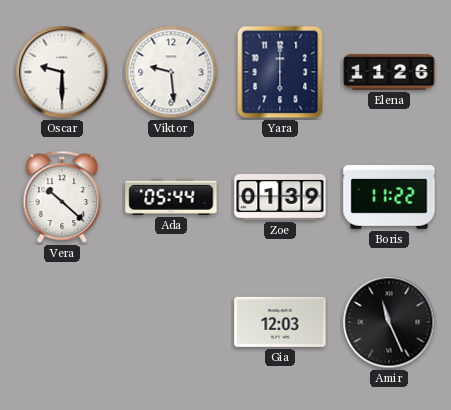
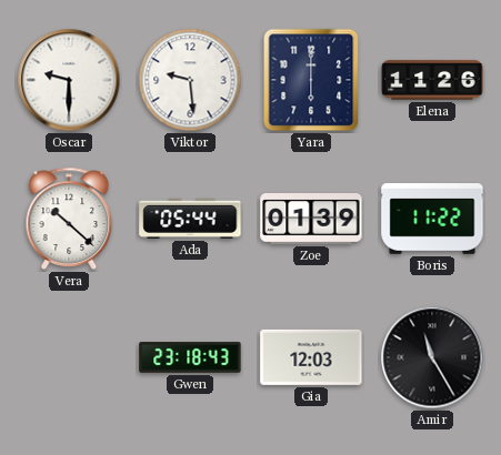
Gwen: none -> 23:18
Amir: 11:26 -> 11:25
